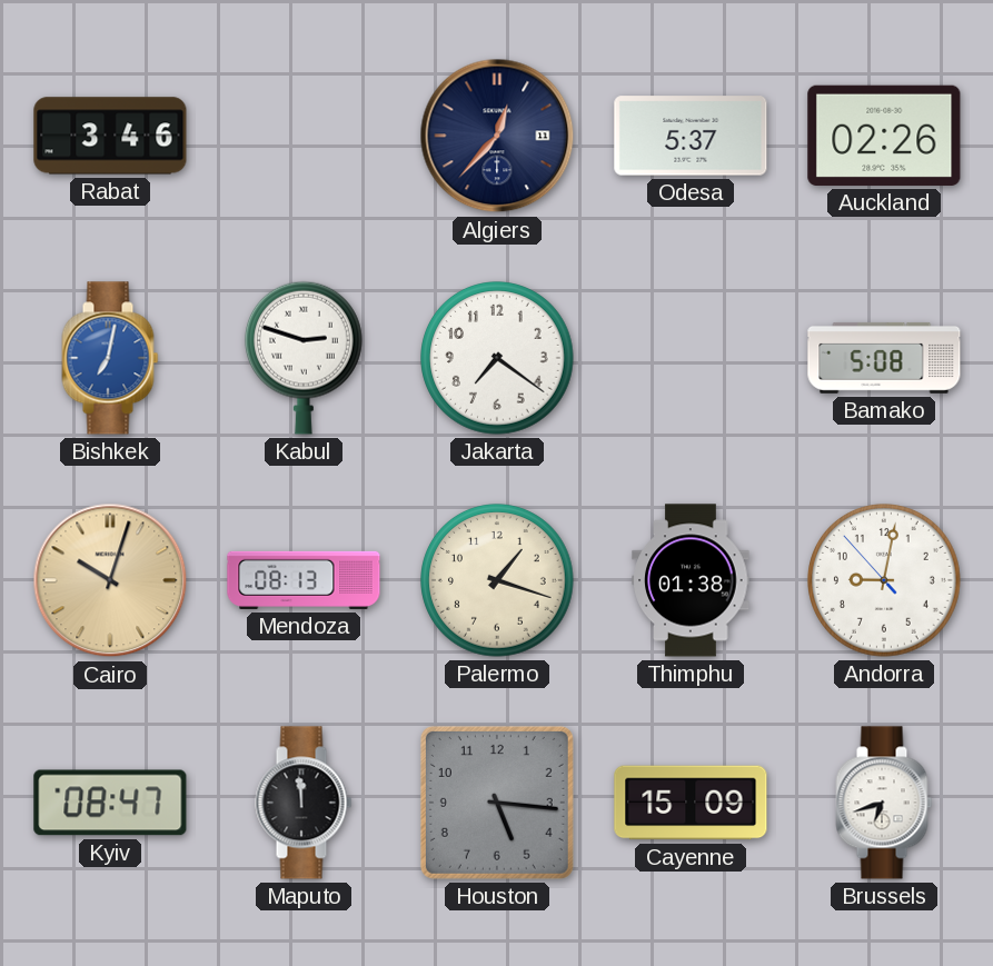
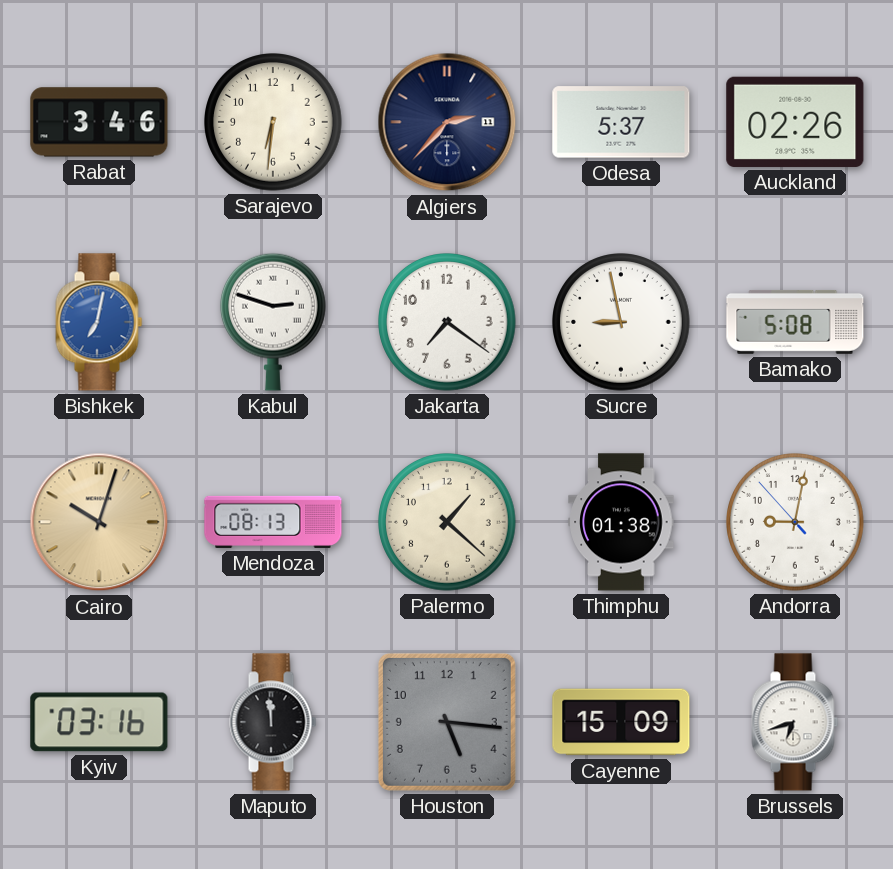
Sarajevo: none -> 6:31
Algiers: 12:37 -> 2:37
Sucre: none -> 8:58
Palermo: 1:18 -> 1:22
Kyiv: 08:47 -> 03:16
